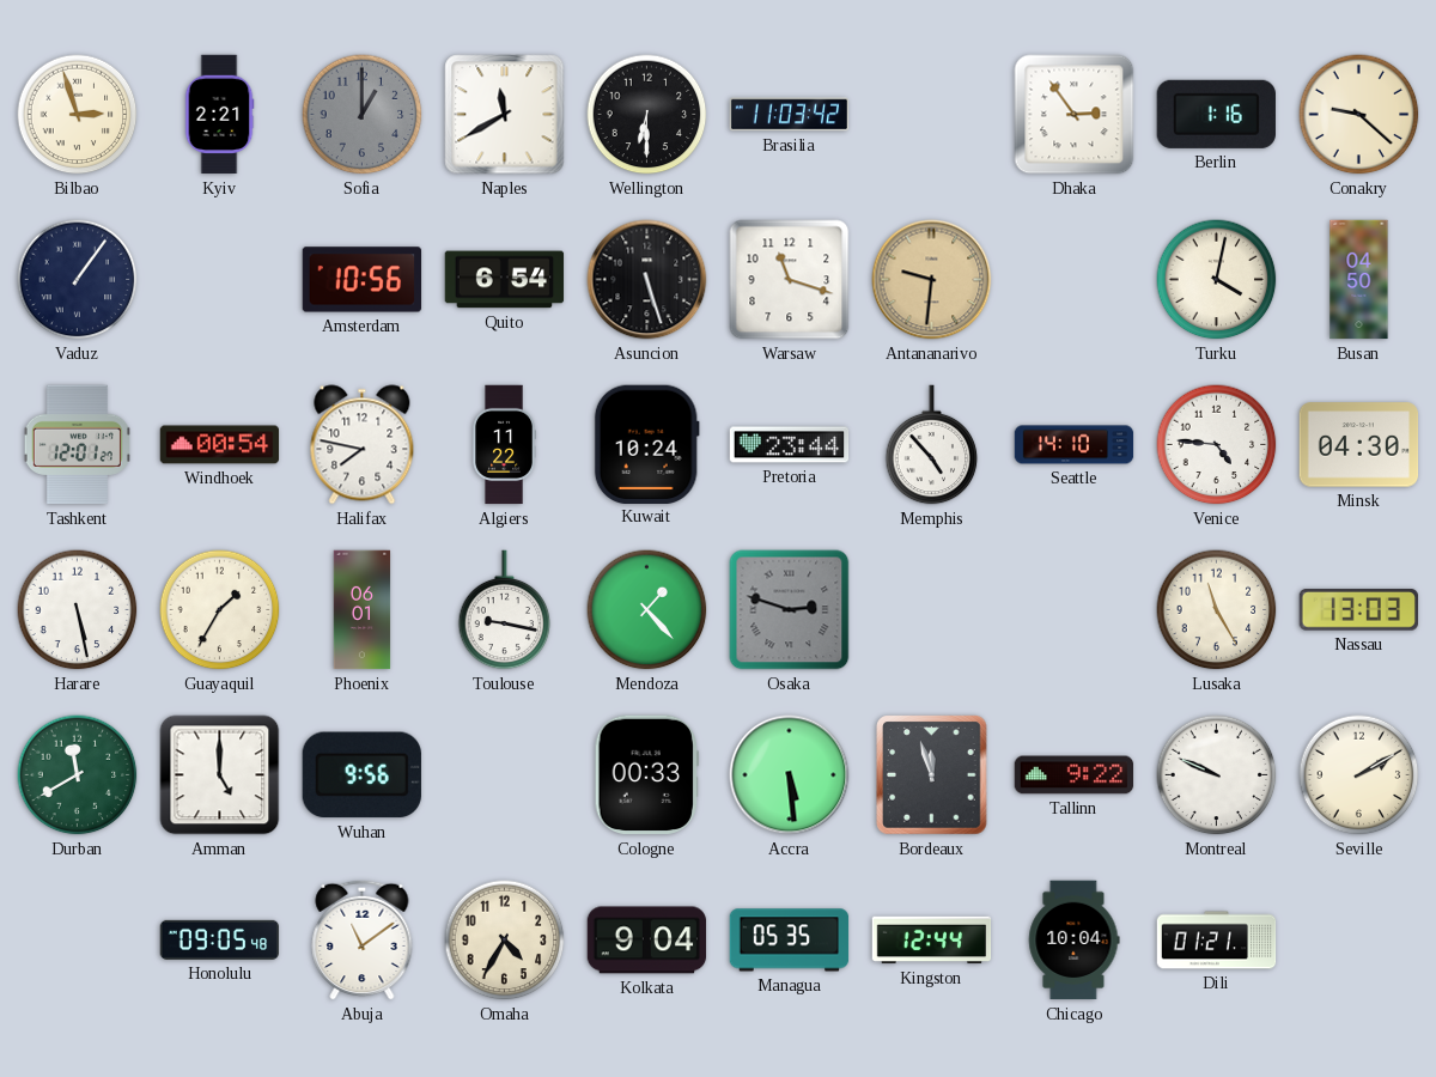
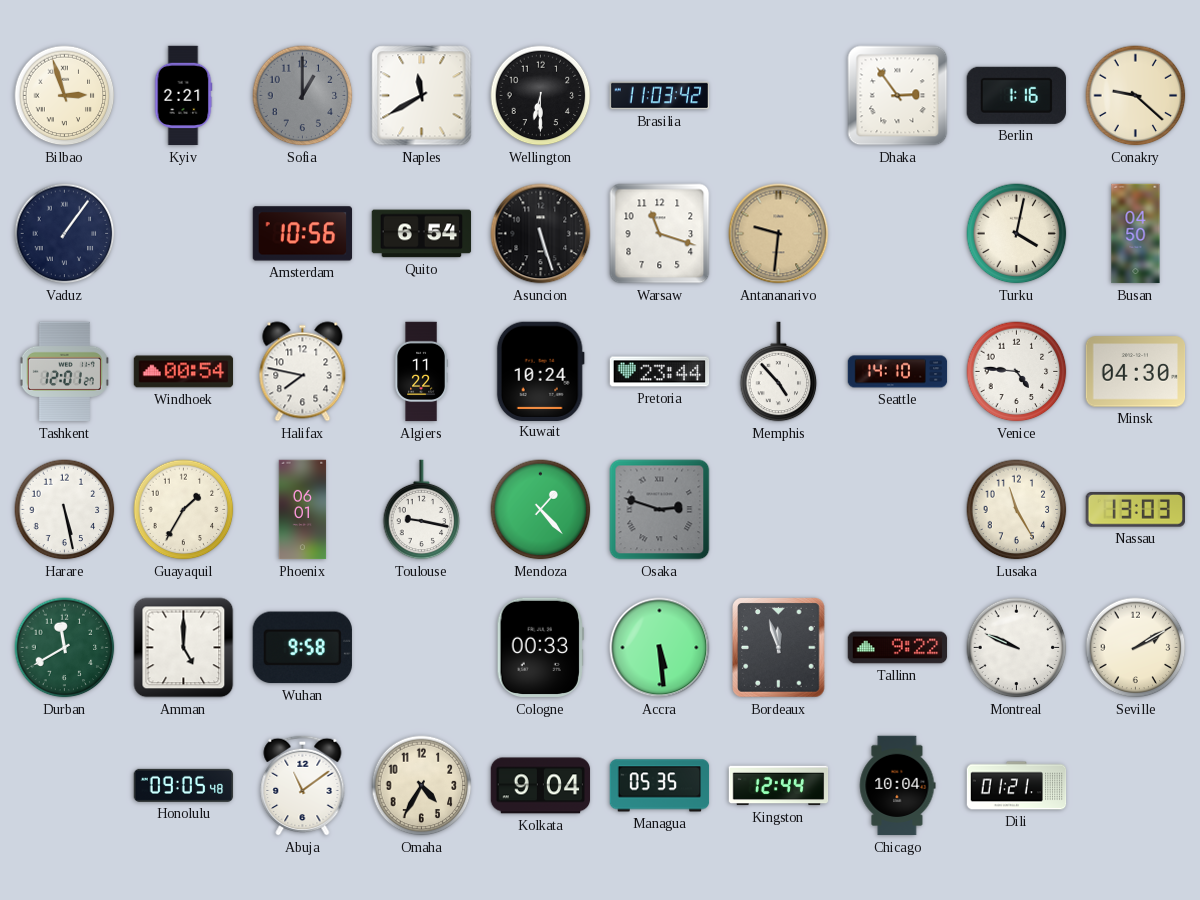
Wuhan: 9:56 -> 9:58
